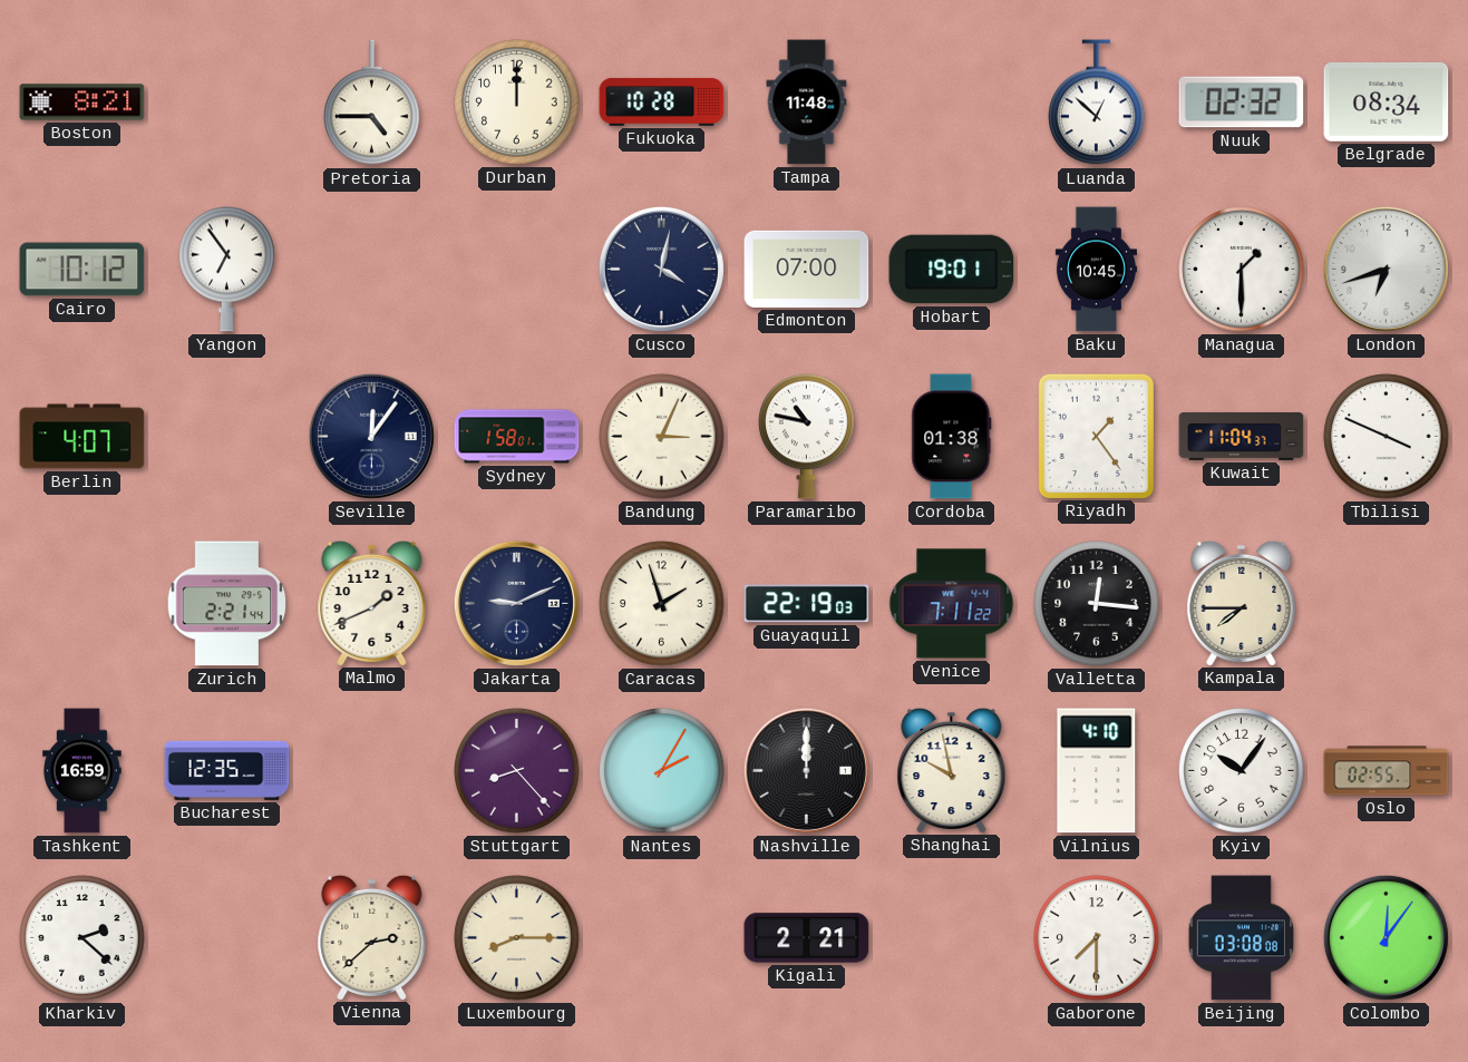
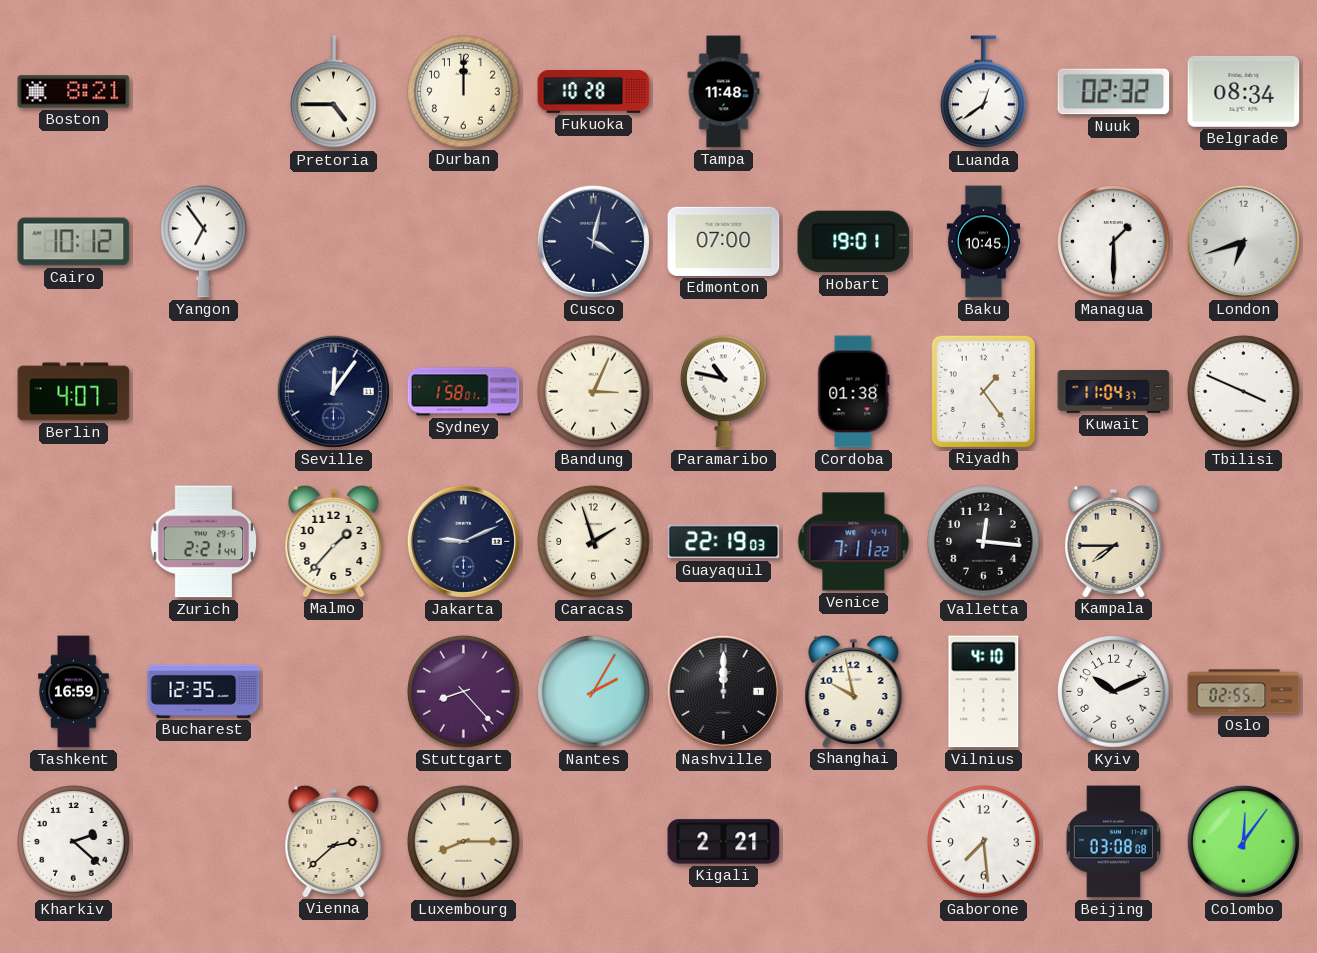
Luanda: 12:52 -> 12:39
Malmo: 1:41 -> 1:37
Kyiv: 10:06 -> 10:11
Gaborone: 7:30 -> 7:29
